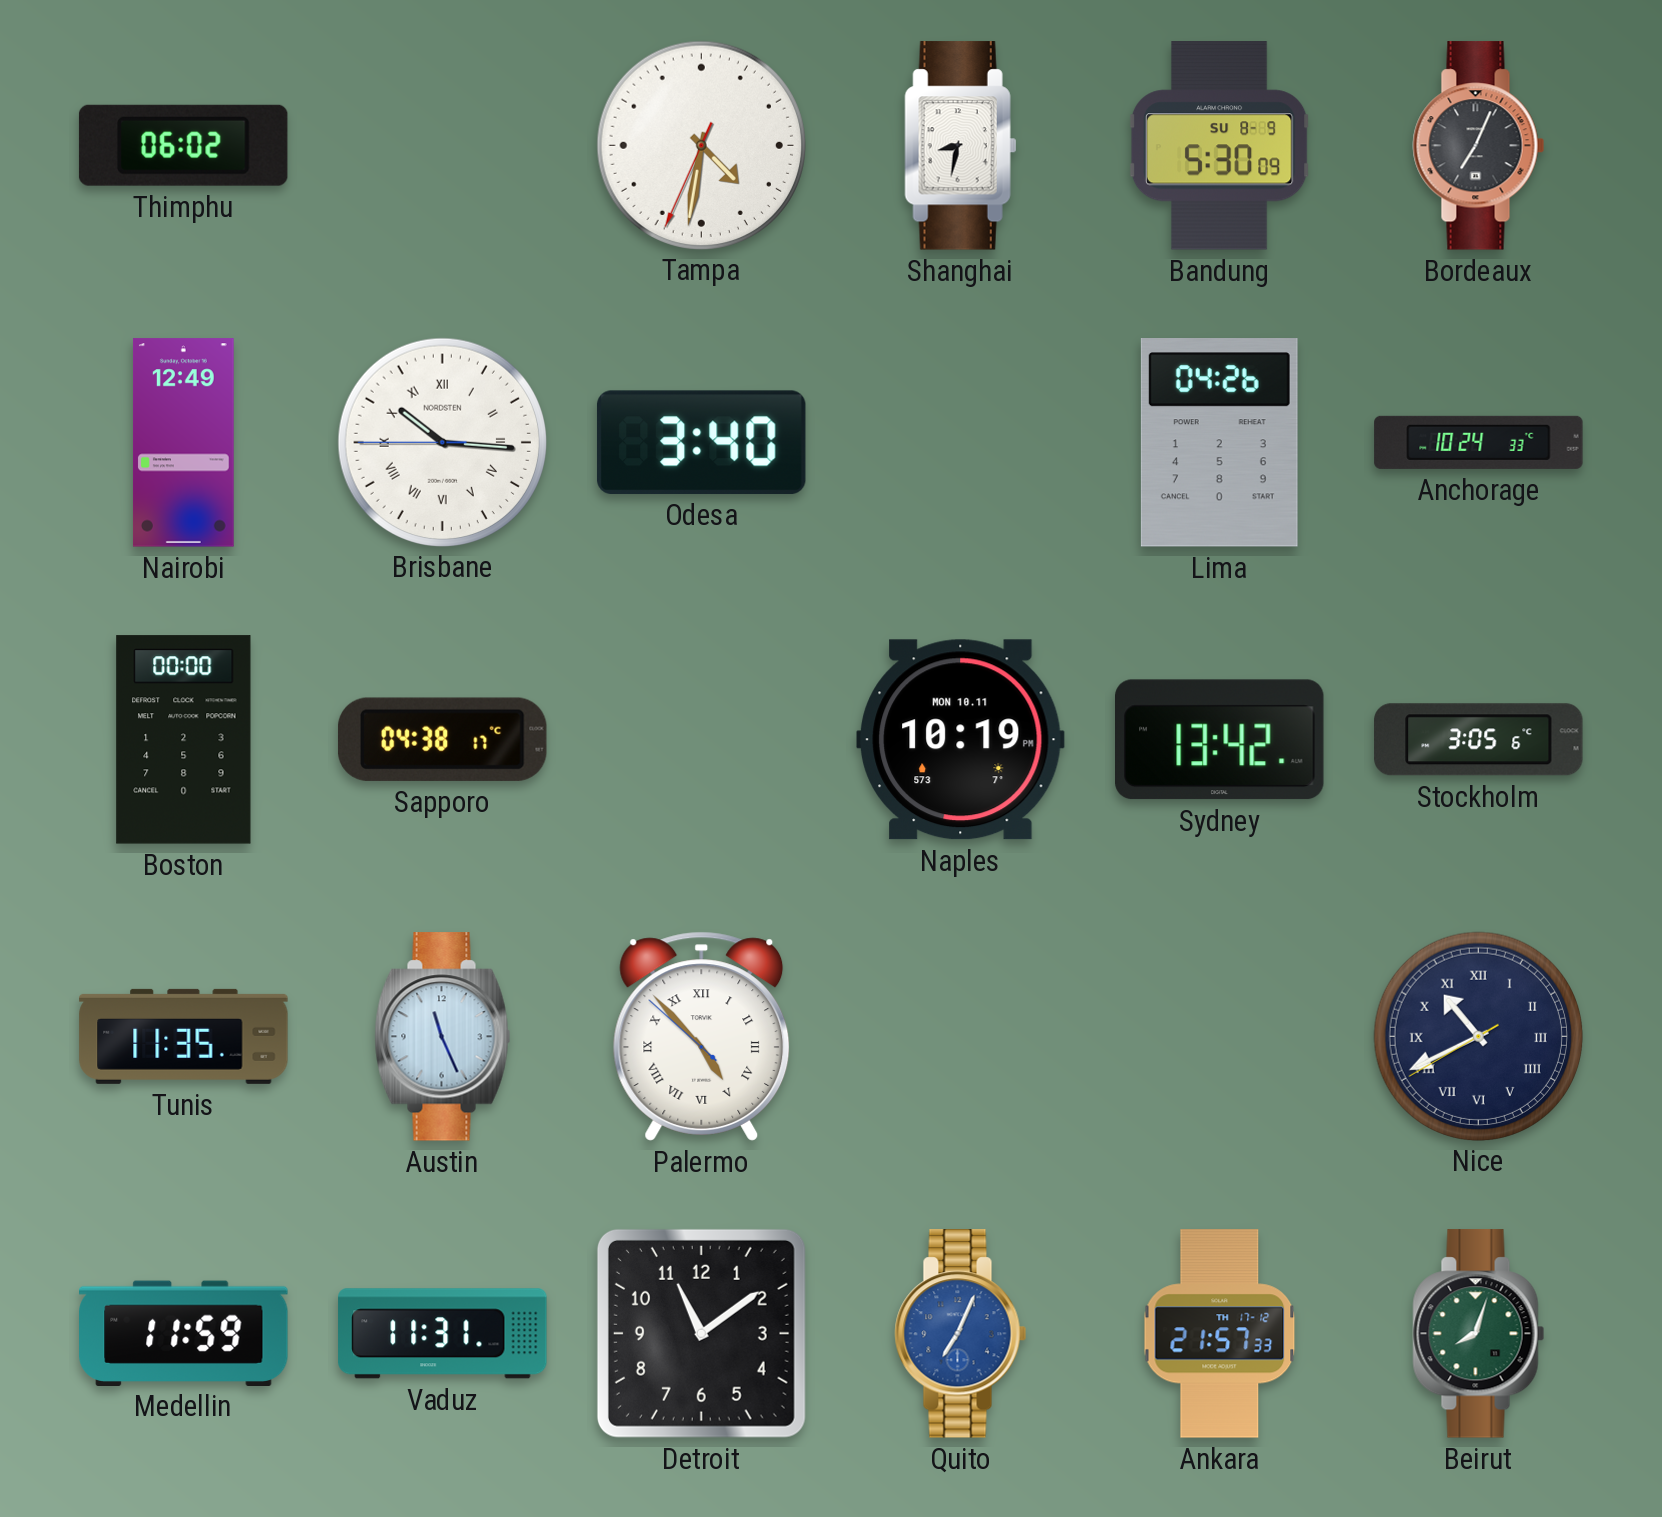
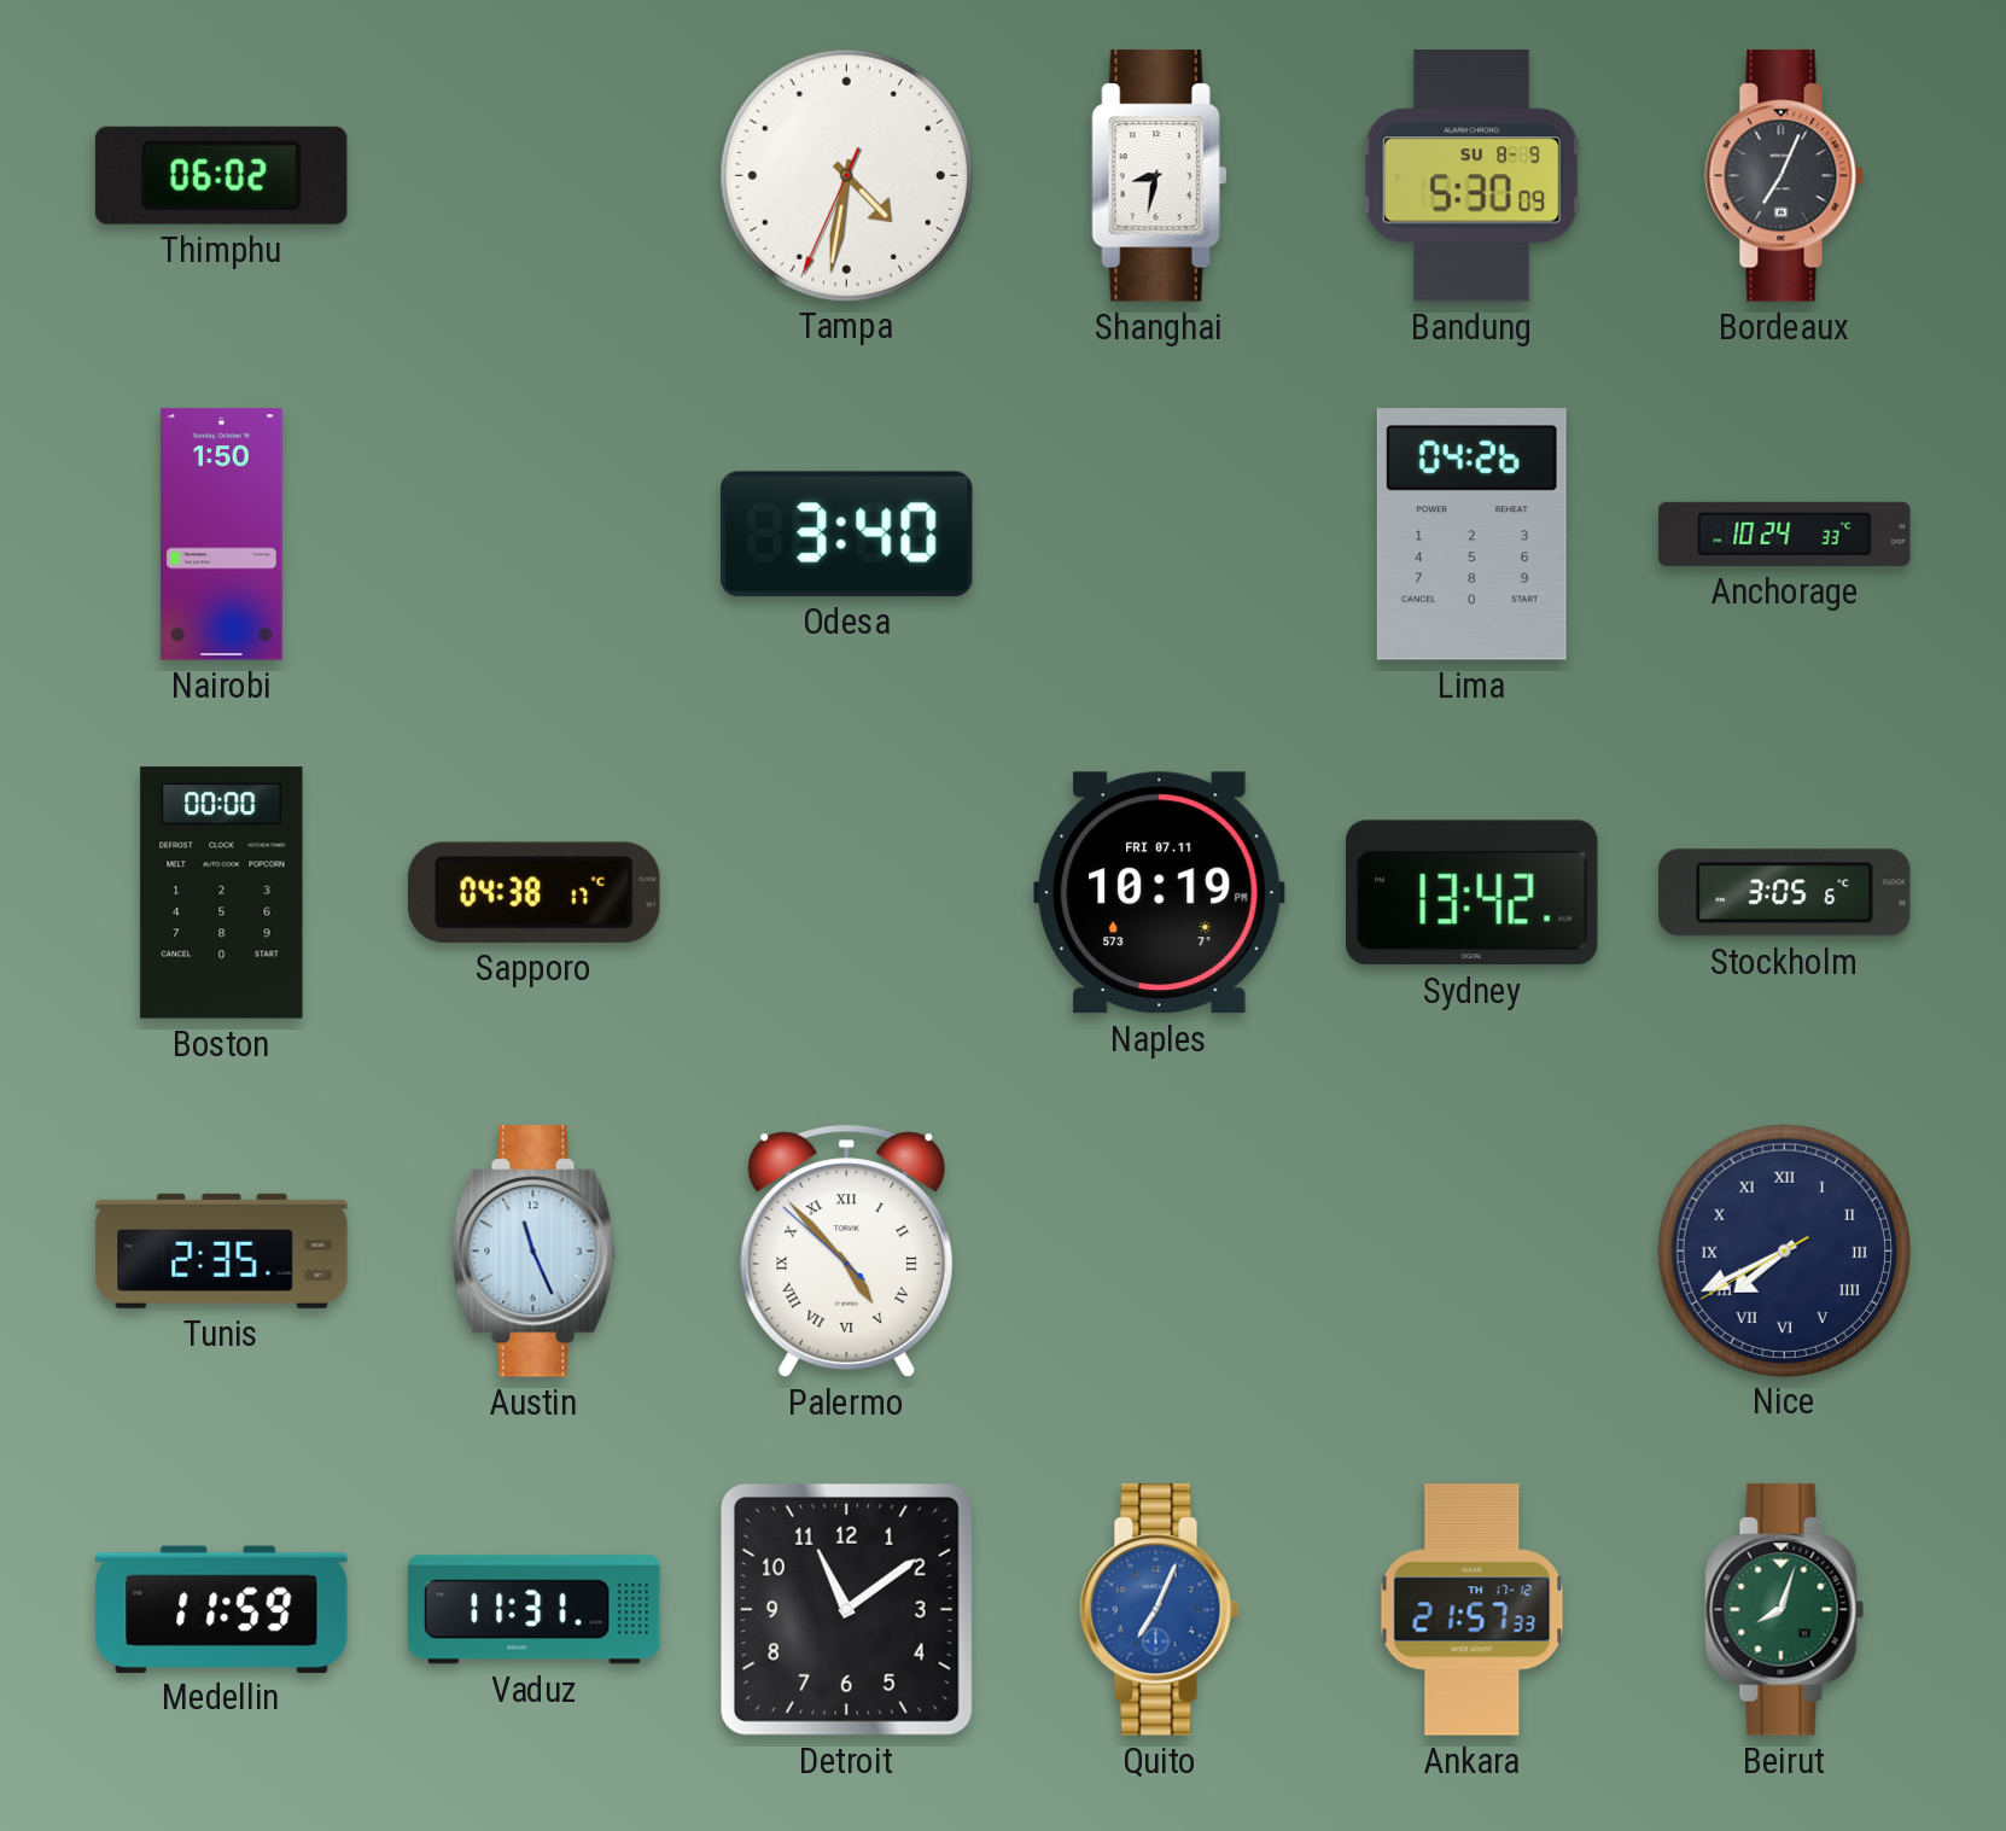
Nairobi: 12:49 -> 1:50
Brisbane: 10:15 -> none
Naples date: MON 10.11 -> FRI 07.11
Tunis: 11:35 -> 2:35
Nice: 10:40 -> 7:40
